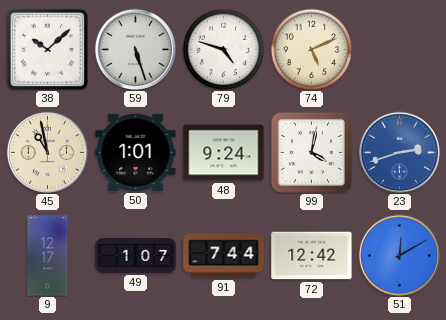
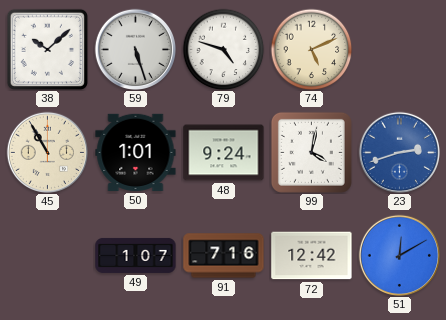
45: 10:58 -> 10:55
9: 12:17 -> none
91: 7:44 -> 7:16
